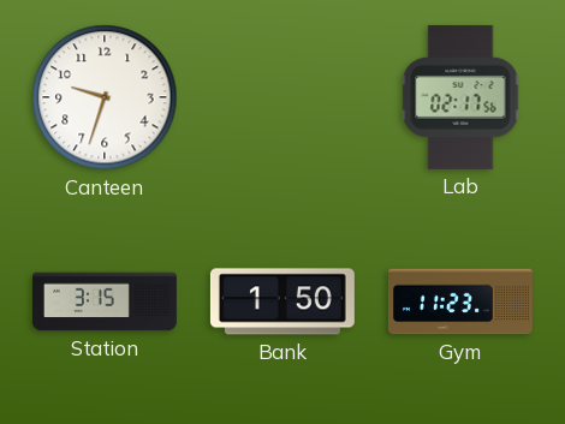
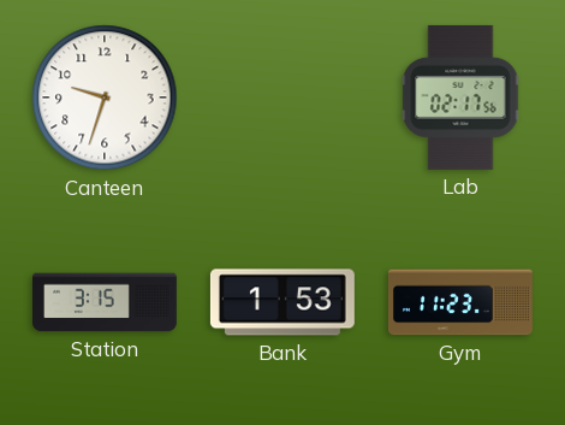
Bank: 1:50 -> 1:53
